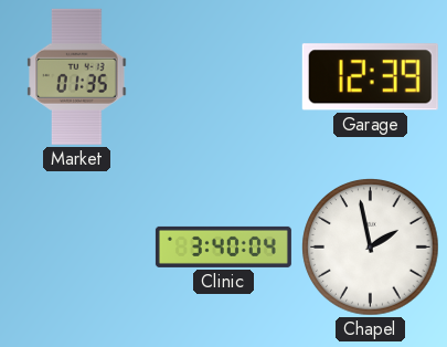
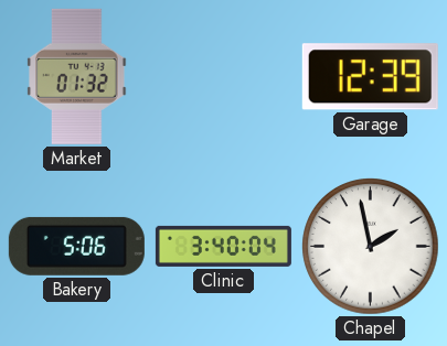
Market: 01:35 -> 01:32
Bakery: none -> 5:06
